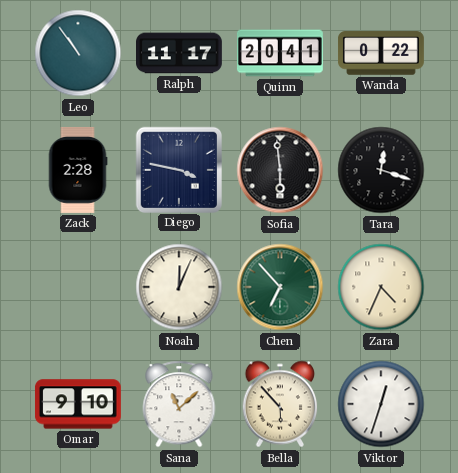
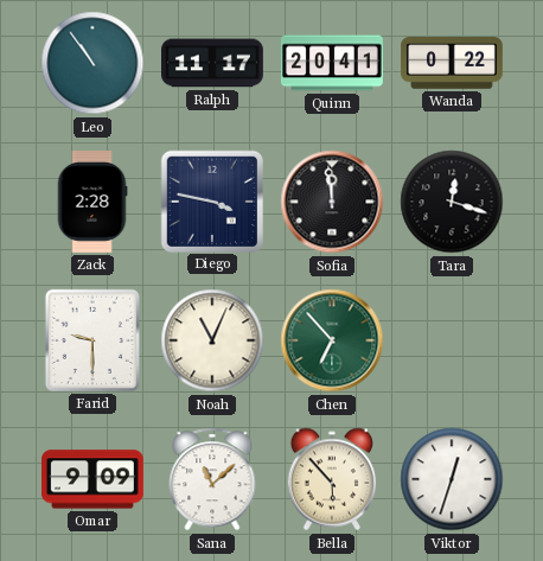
Sofia: 5:59 -> 11:59
Farid: none -> 9:30
Noah: 12:04 -> 11:04
Zara: 4:34 -> none
Omar: 9:10 -> 9:09
